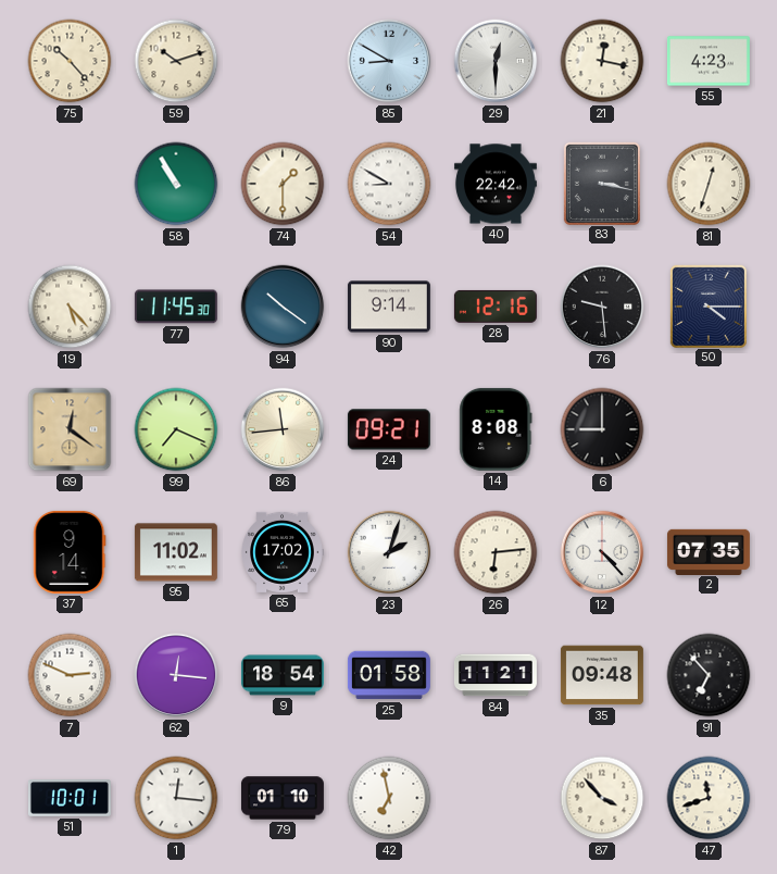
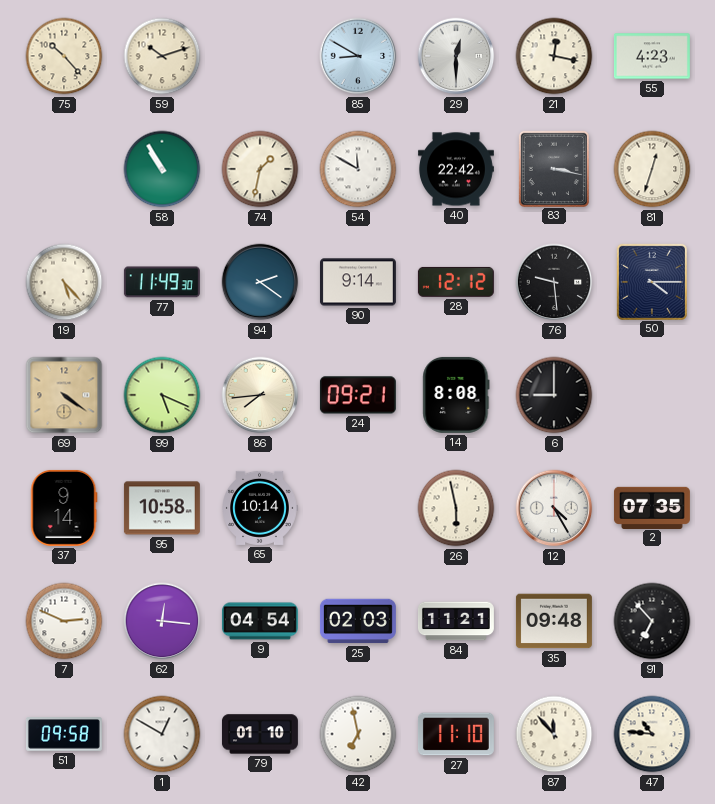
74: 1:30 -> 1:32
54: 8:50 -> 11:50
77: 11:45 -> 11:49
94: 10:21 -> 2:21
28: 12:16 -> 12:12
69: 12:21 -> 4:21
99: 7:19 -> 5:19
86: 11:44 -> 7:44
95: 11:02 -> 10:58
65: 17:02 -> 10:14
23: 2:03 -> none
26: 6:14 -> 5:58
12: 4:23 -> 4:25
9: 18:54 -> 04:54
25: 01:58 -> 02:03
51: 10:01 -> 09:58
1: 12:16 -> 12:50
27: none -> 11:10
87: 3:53 -> 11:53
47: 11:42 -> 10:46
